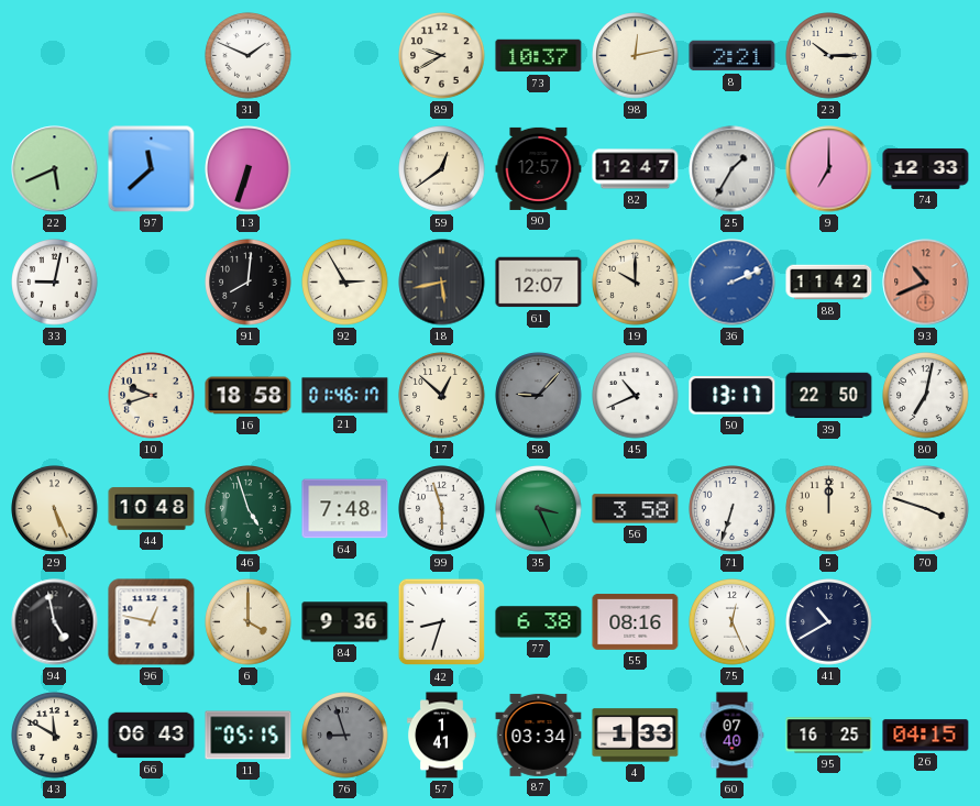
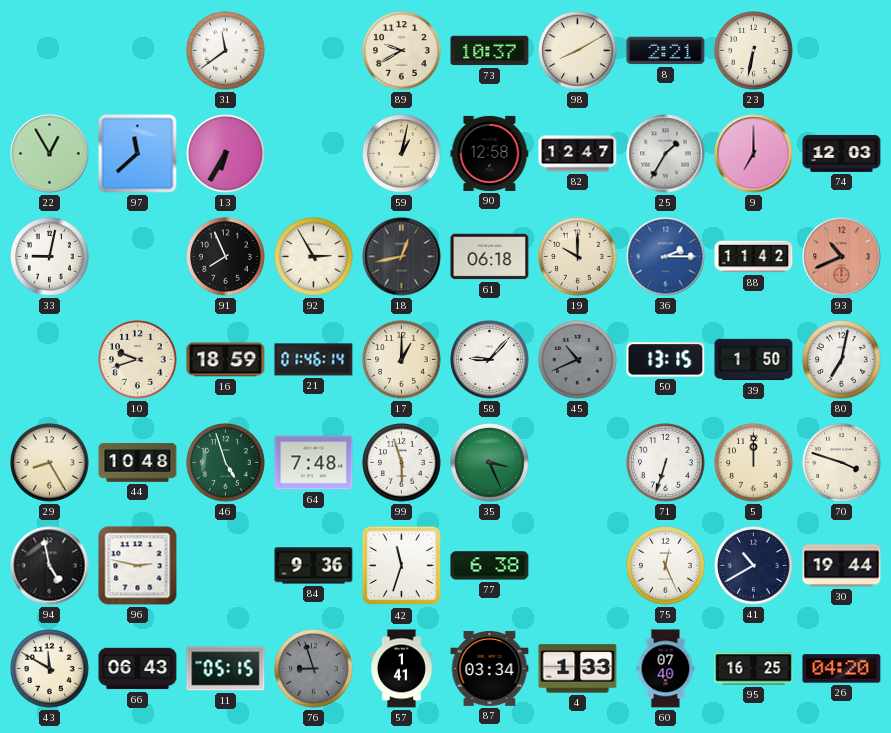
31: 1:49 -> 11:39
98: 12:13 -> 8:10
23: 10:15 -> 6:32
22: 5:41 -> 12:55
13: 6:33 -> 6:35
59: 12:39 -> 1:02
90: 12:57 -> 12:58
74: 12:33 -> 12:03
91: 8:01 -> 7:56
18: 5:43 -> 12:43
61: 12:07 -> 06:18
36: 2:11 -> 2:15
16: 18:58 -> 18:59
21: 01:46:17 -> 01:46:14
17: 12:52 -> 1:00
58 dial: grey -> white
45 dial: white -> grey
50: 13:17 -> 13:15
39: 22:50 -> 1:50
29: 5:26 -> 8:25
56: 3:58 -> none
96: 12:47 -> 2:47
6: 4:00 -> none
42: 8:33 -> 11:33
55: 08:16 -> none
30: none -> 19:44
26: 04:15 -> 04:20
